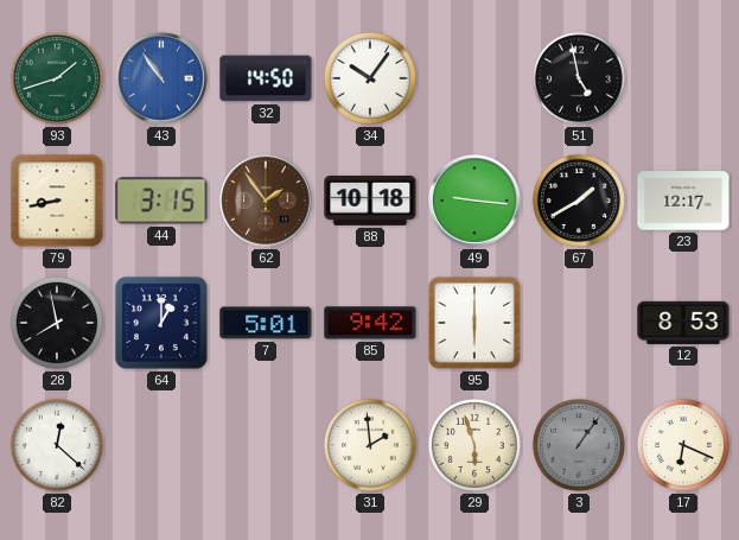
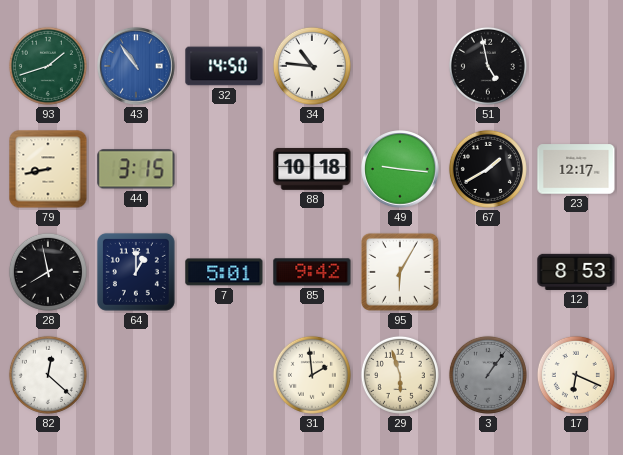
34: 10:06 -> 10:46
62: 1:54 -> none
95: 6:00 -> 6:05
